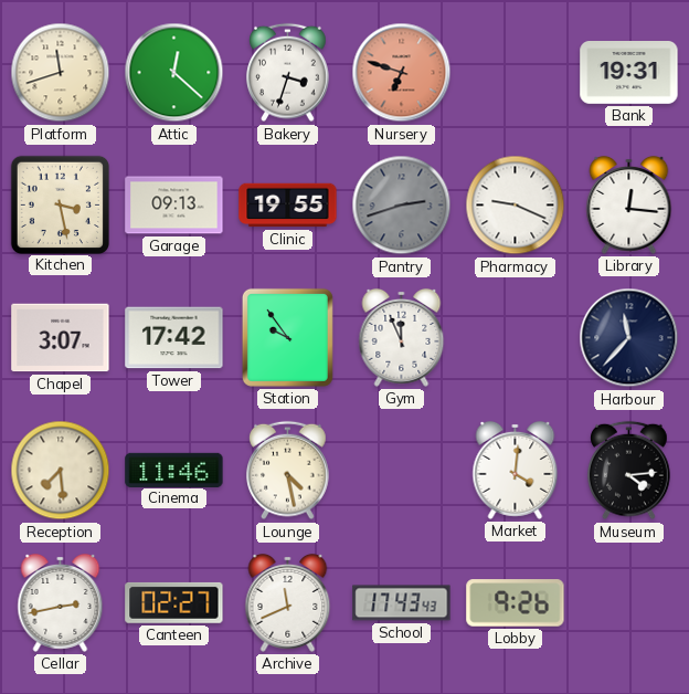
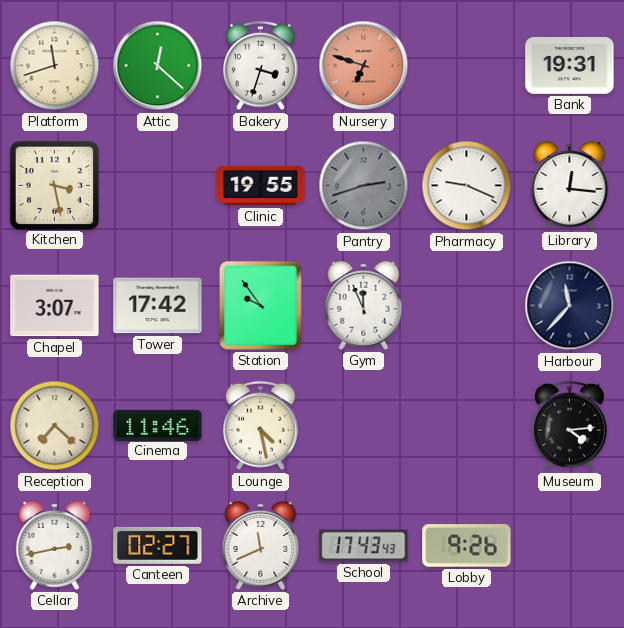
Garage: 09:13 -> none
Reception: 7:29 -> 7:22
Market: 4:01 -> none
